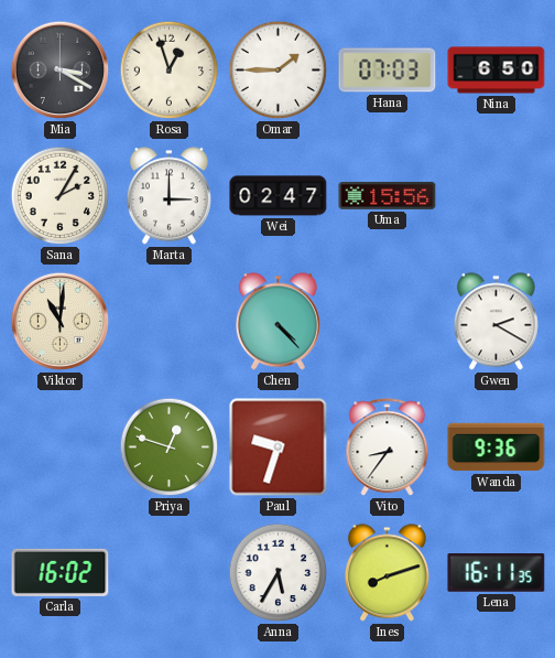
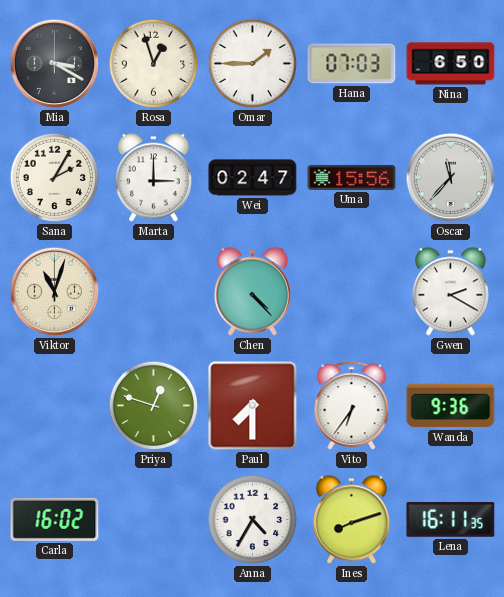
Oscar: none -> 11:37
Viktor: 11:01 -> 11:03
Paul: 9:33 -> 7:30
Vito: 8:36 -> 6:36
Anna: 5:35 -> 4:35
